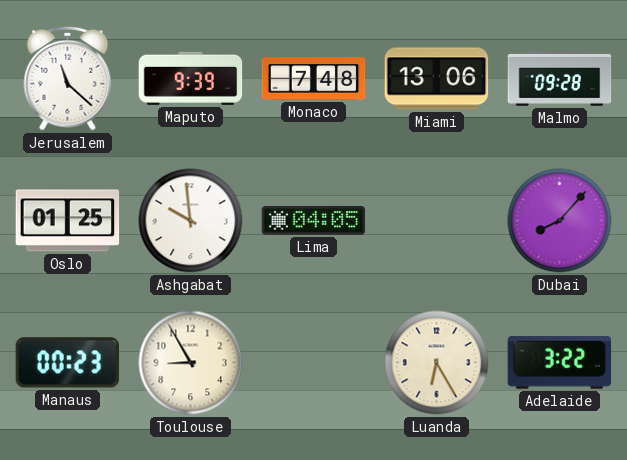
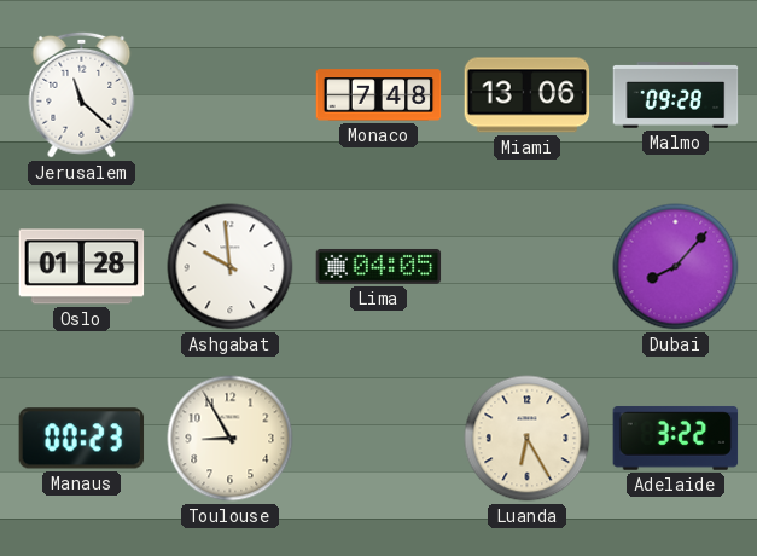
Maputo: 9:39 -> none
Oslo: 01:25 -> 01:28
